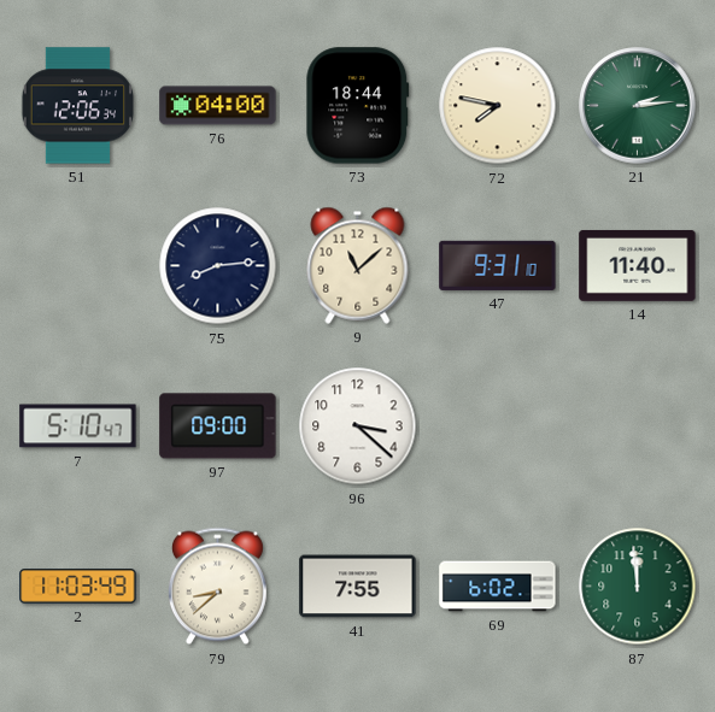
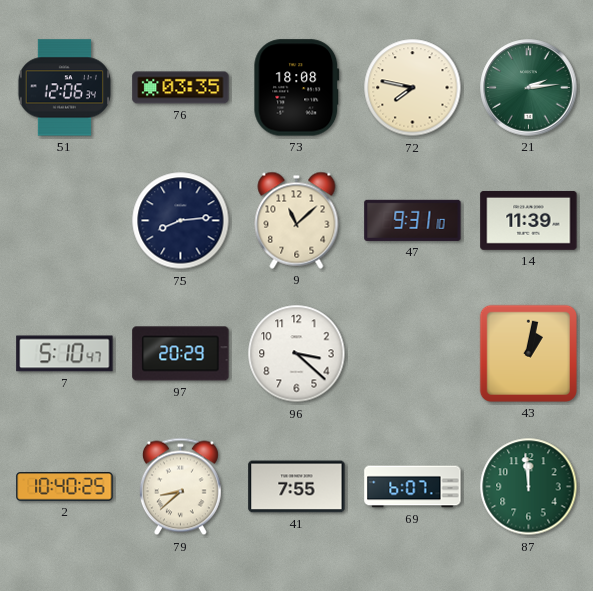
76: 04:00 -> 03:35
73: 18:44 -> 18:08
14: 11:40 -> 11:39
97: 09:00 -> 20:29
43: none -> 1:02
2: 11:03 -> 10:40
69: 6:02 -> 6:07
